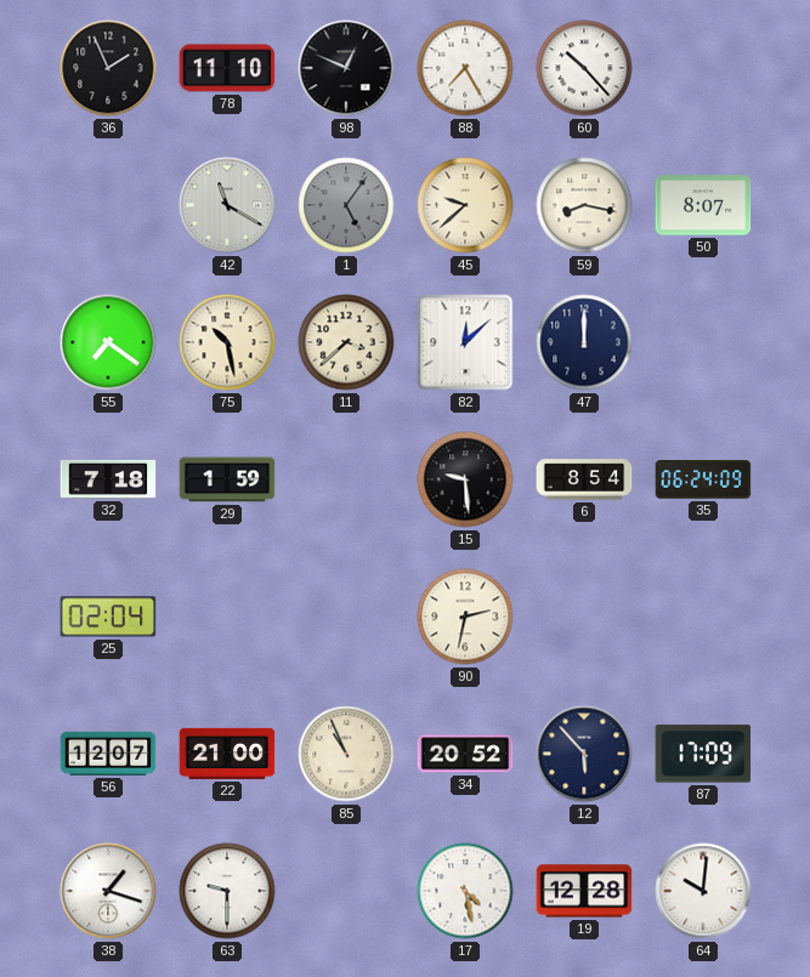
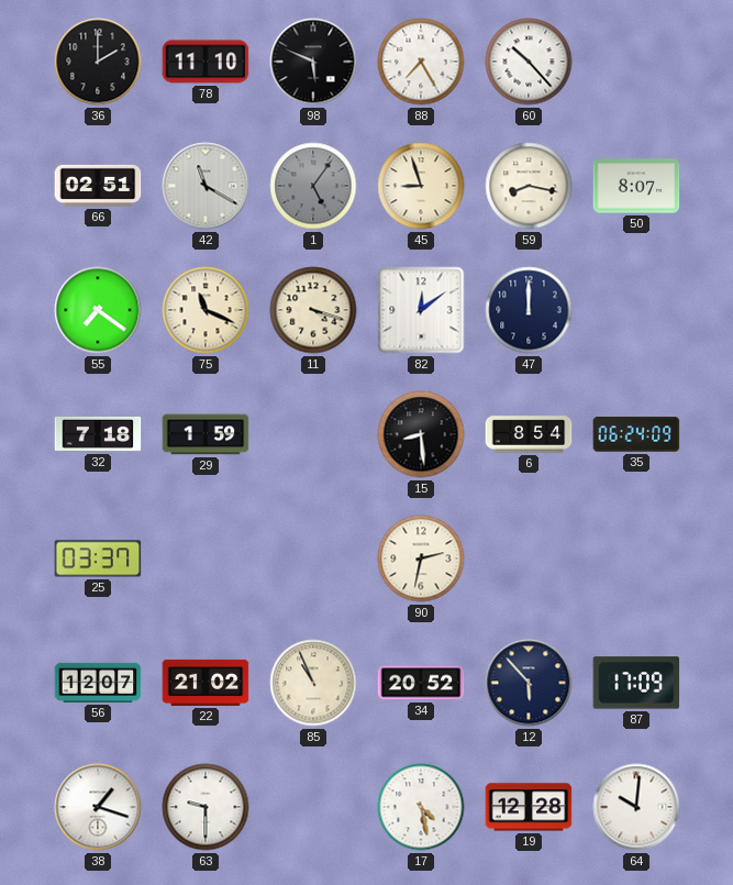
36: 1:56 -> 2:00
98: 12:49 -> 5:49
66: none -> 02:51
45: 9:38 -> 8:57
75: 10:28 -> 11:19
11: 3:38 -> 4:18
82: 12:08 -> 12:09
15: 9:29 -> 8:29
25: 02:04 -> 03:37
22: 21:00 -> 21:02
